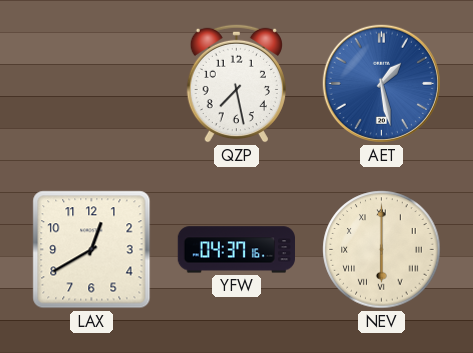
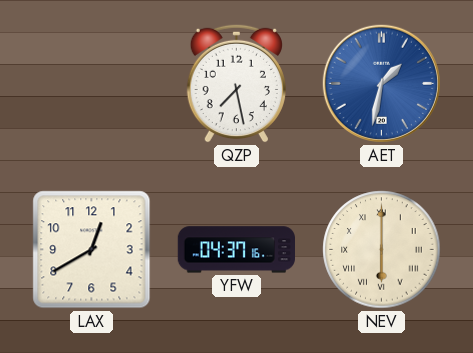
AET: 1:28 -> 1:32
